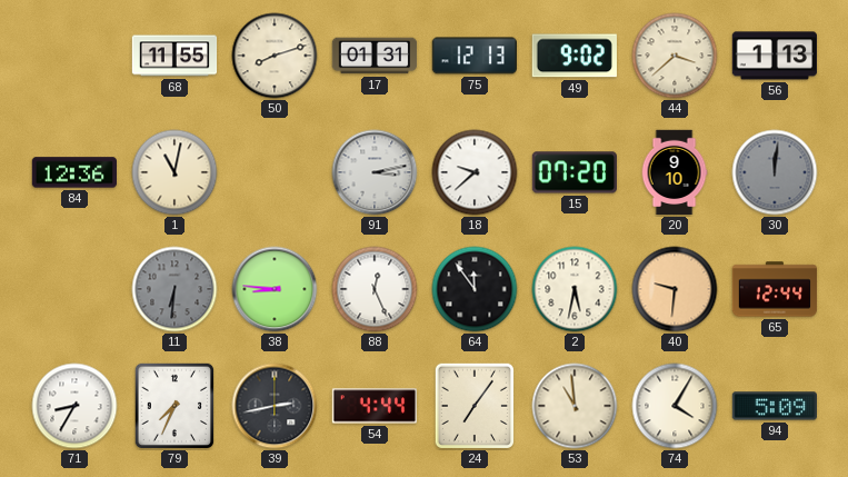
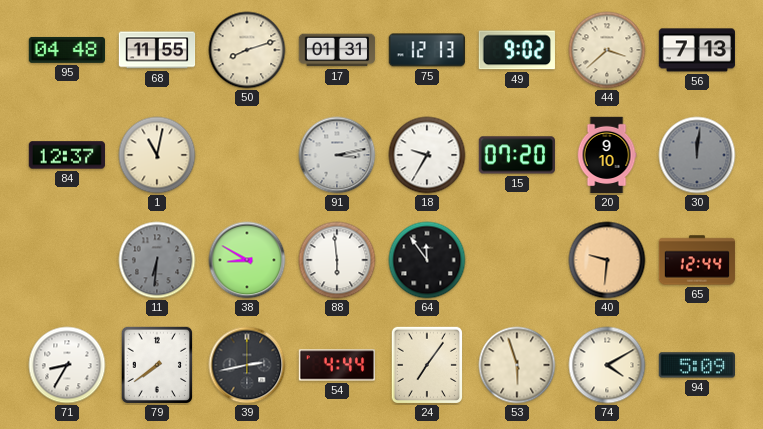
95: none -> 04:48
56: 1:13 -> 7:13
84: 12:36 -> 12:37
18: 9:38 -> 9:35
38: 8:46 -> 8:50
88: 12:26 -> 5:59
2: 5:32 -> none
79: 7:34 -> 7:39
53: 10:59 -> 5:57
74: 4:05 -> 4:10
